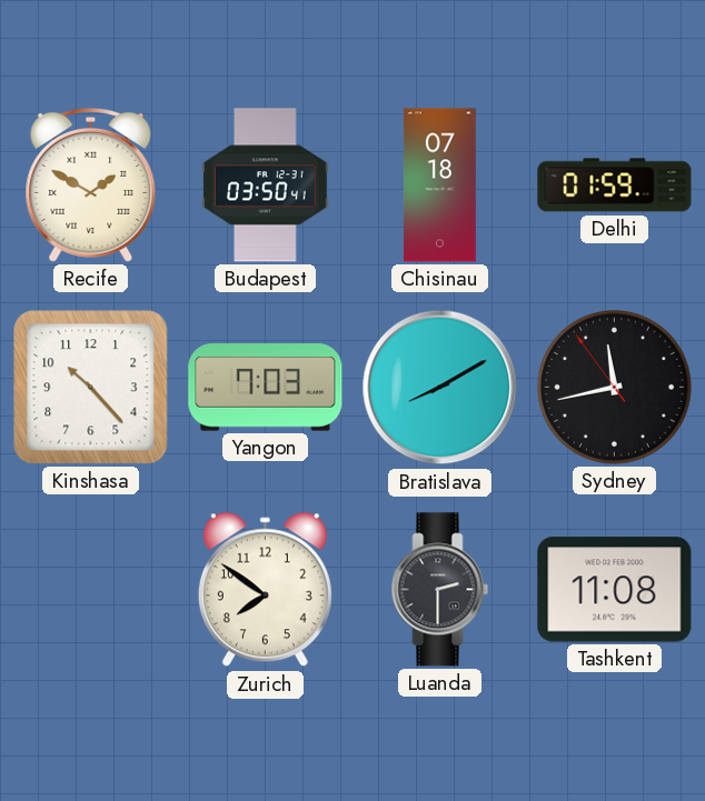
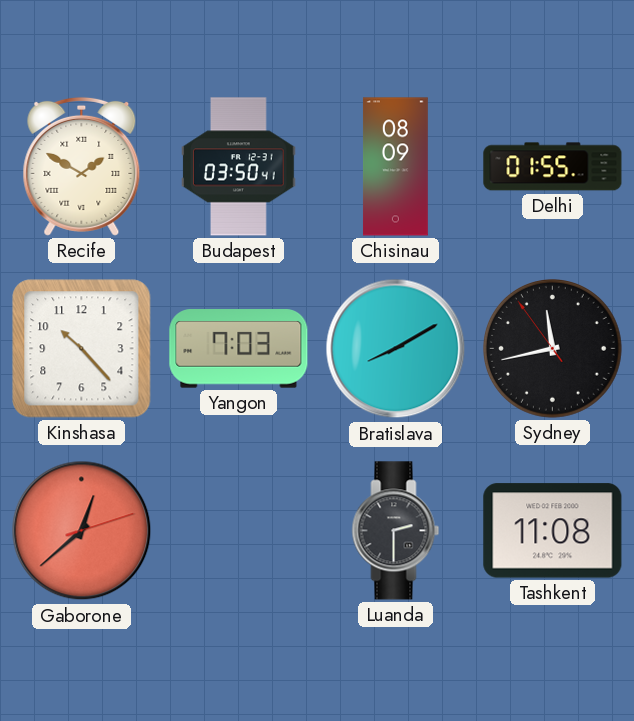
Chisinau: 07:18 -> 08:09
Delhi: 01:59 -> 01:55
Gaborone: none -> 12:38
Zurich: 7:51 -> none
